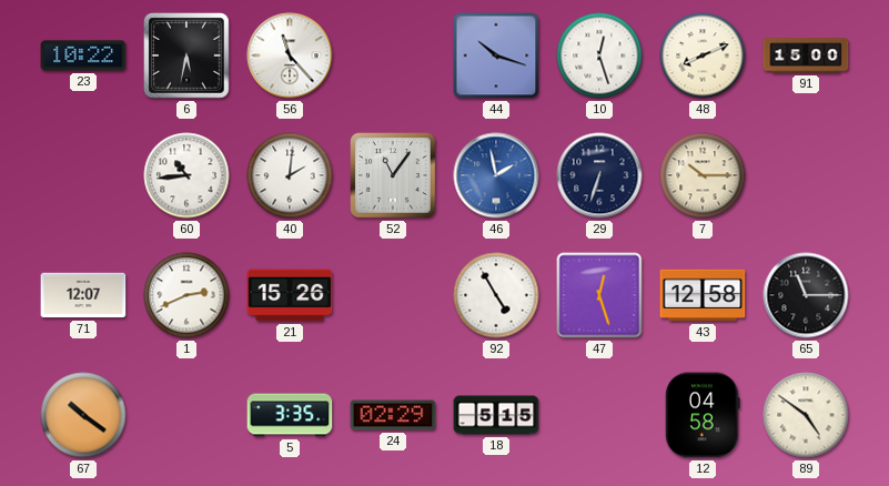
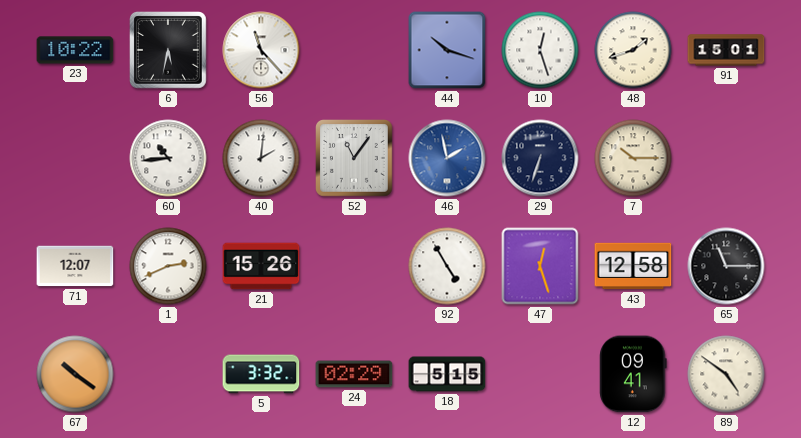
48: 8:11 -> 1:42
91: 15:00 -> 15:01
5: 3:35 -> 3:32
12: 04:58 -> 09:41
